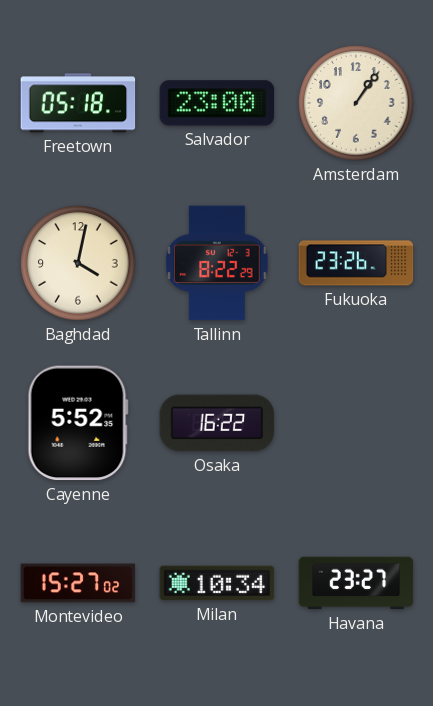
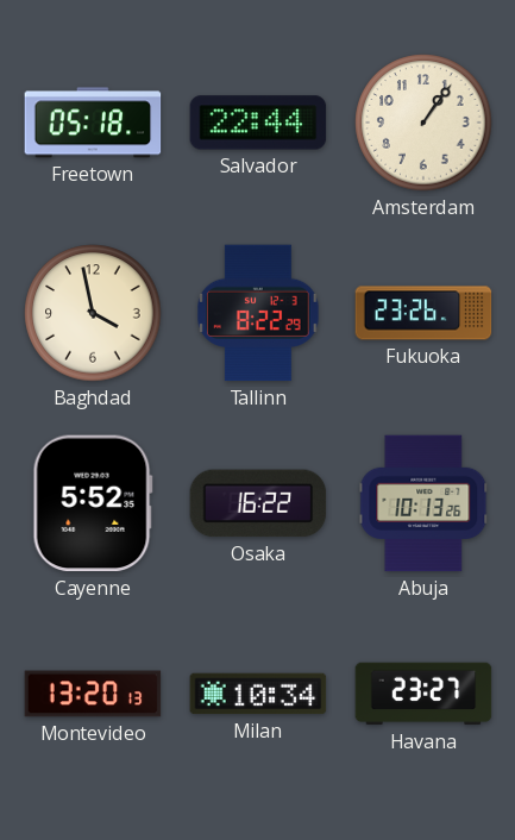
Salvador: 23:00 -> 22:44
Baghdad: 4:02 -> 3:58
Abuja: none -> 10:13
Montevideo: 15:27 -> 13:20
